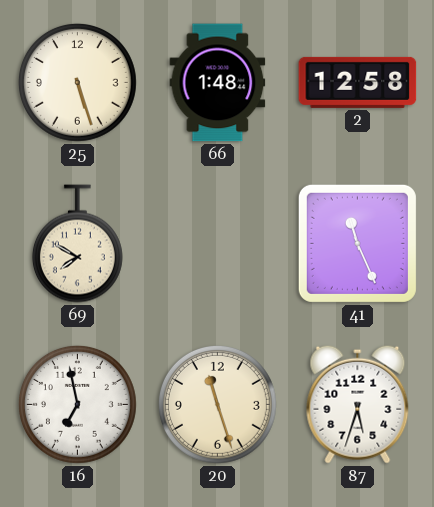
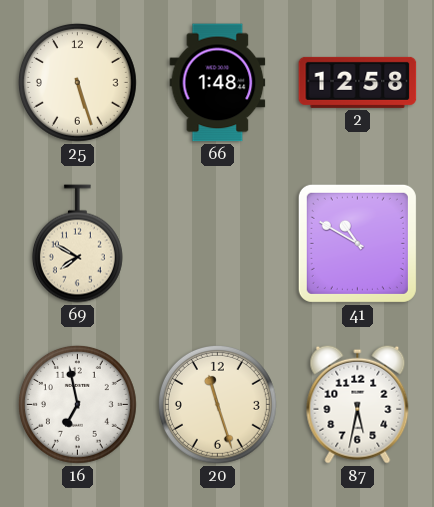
41: 11:26 -> 10:50
87: 5:33 -> 5:32
